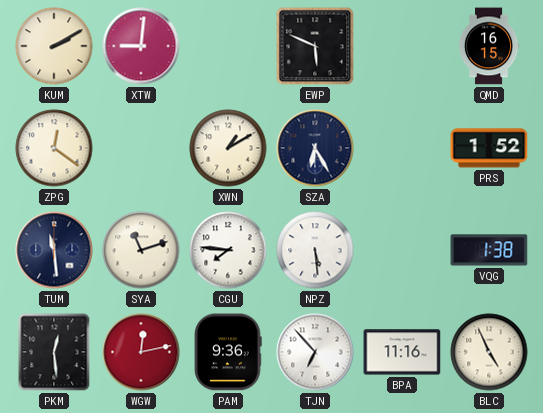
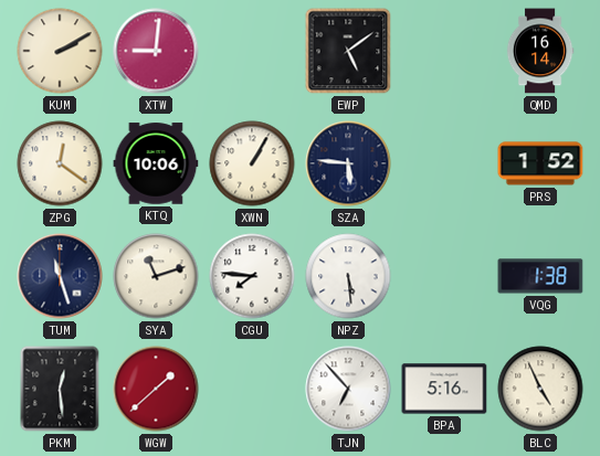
EWP: 5:49 -> 5:09
QMD: 16:15 -> 16:14
KTQ: none -> 10:06
XWN: 1:10 -> 1:05
SZA: 6:25 -> 5:46
TUM: 11:29 -> 11:27
WGW: 12:13 -> 1:38
PAM: 9:36 -> none
BPA: 11:16 -> 5:16
